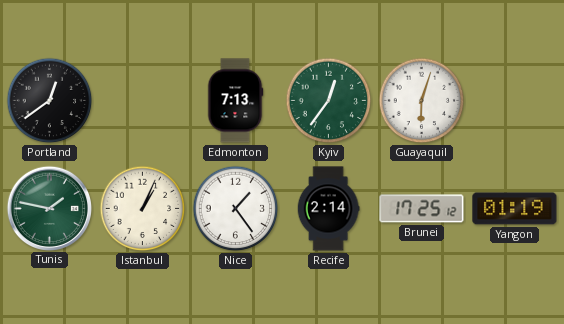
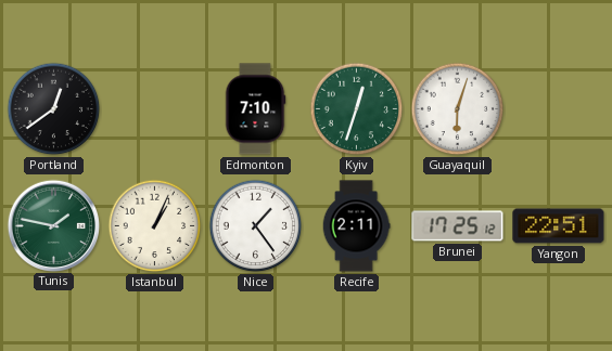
Edmonton: 7:13 -> 7:10
Kyiv: 12:36 -> 12:33
Recife: 2:14 -> 2:11
Yangon: 01:19 -> 22:51
